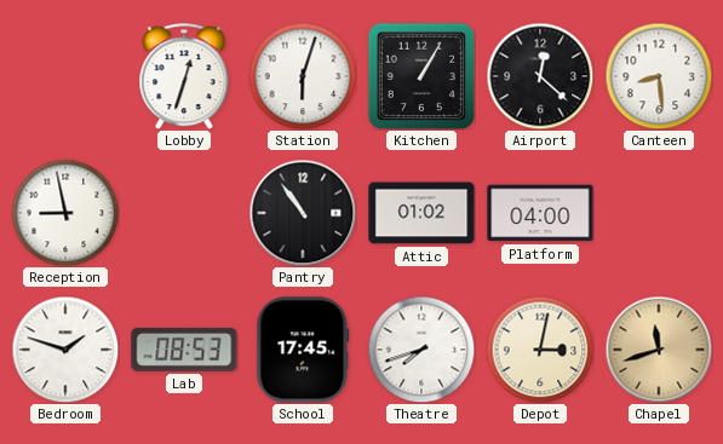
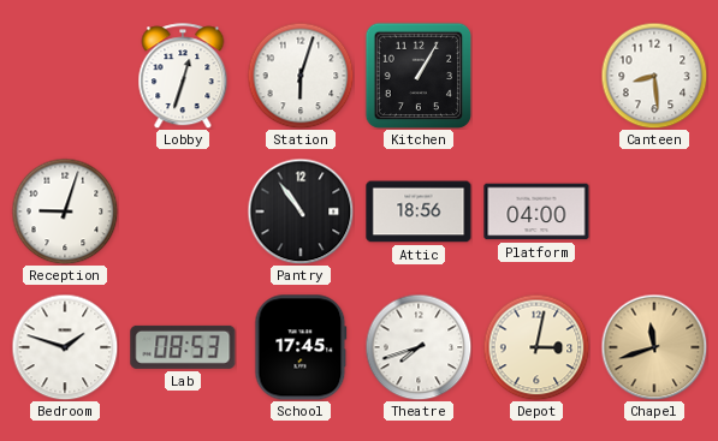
Airport: 12:22 -> none
Reception: 8:58 -> 9:03
Attic: 01:02 -> 18:56
